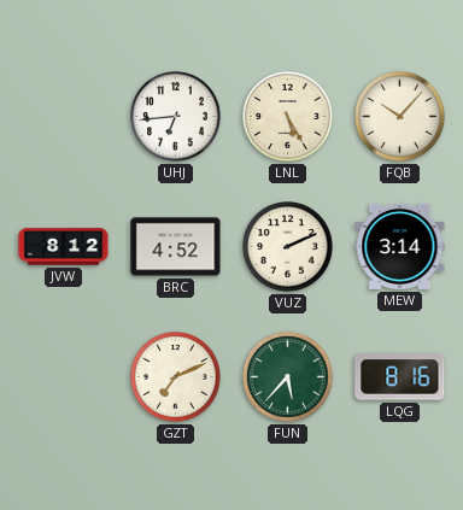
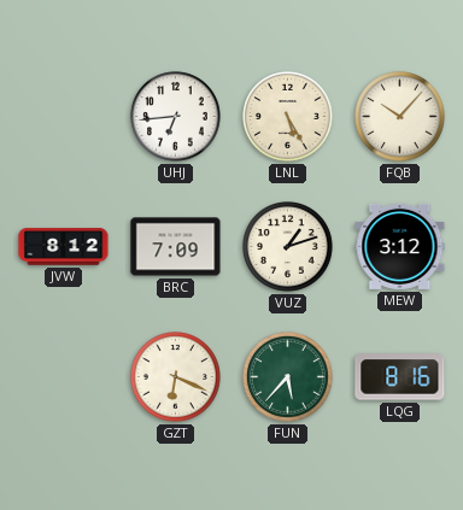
BRC: 4:52 -> 7:09
VUZ: 2:11 -> 1:12
MEW: 3:14 -> 3:12
GZT: 7:11 -> 6:19
